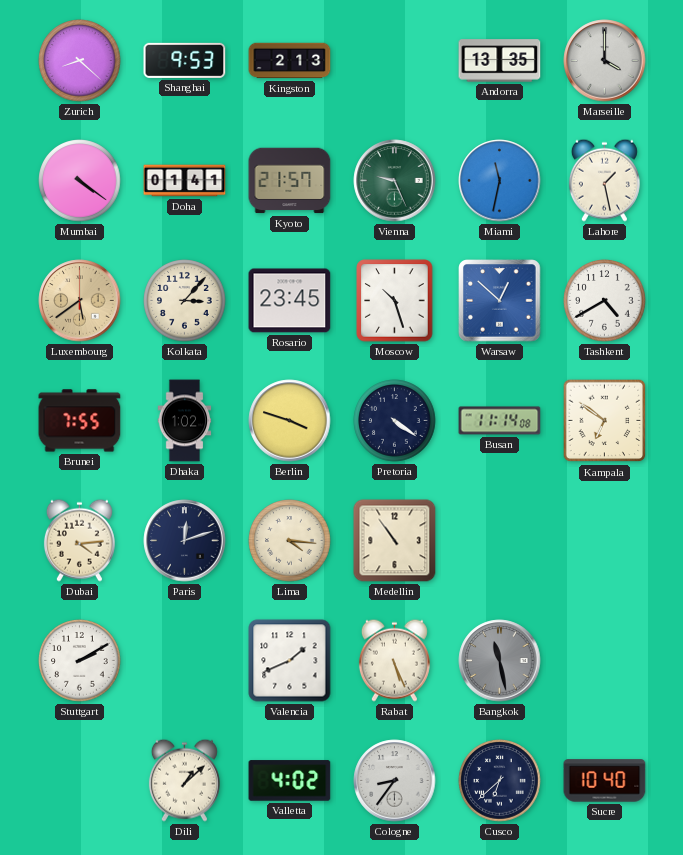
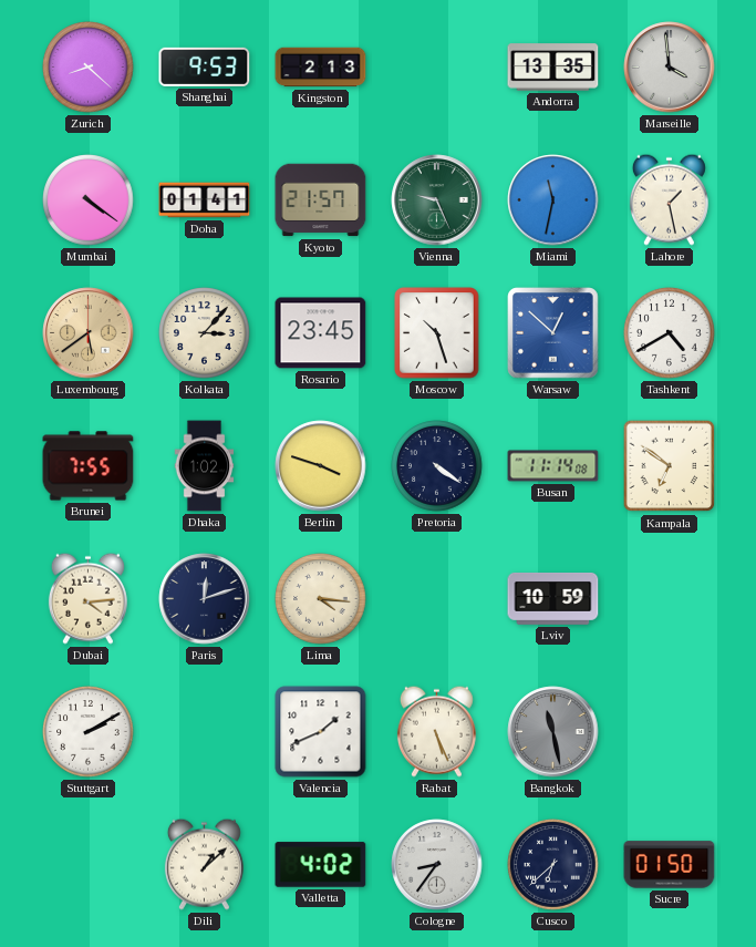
Marseille: 4:00 -> 3:59
Medellin: 10:54 -> none
Lviv: none -> 10:59
Sucre: 10:40 -> 01:50
